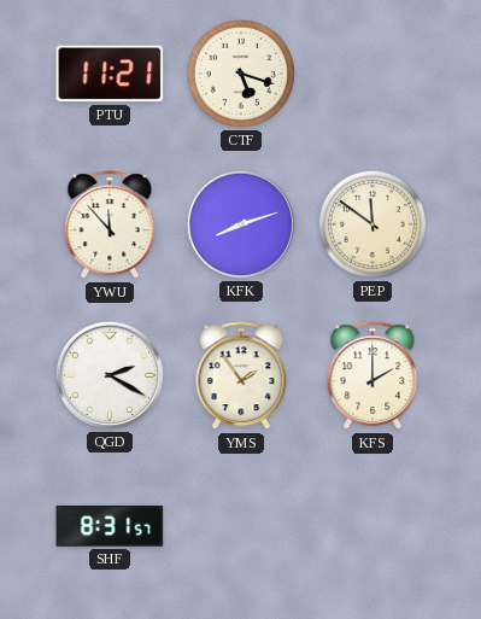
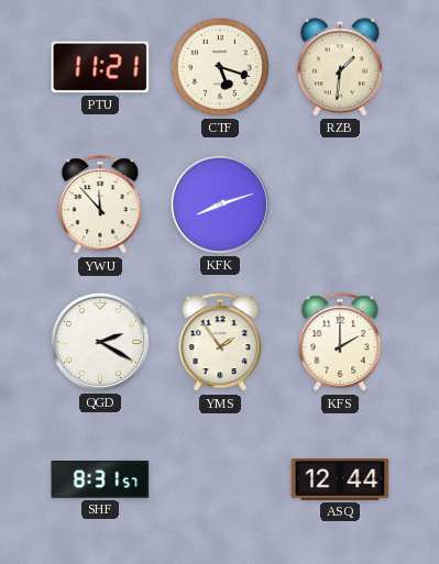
RZB: none -> 1:31
PEP: 11:51 -> none
ASQ: none -> 12:44
